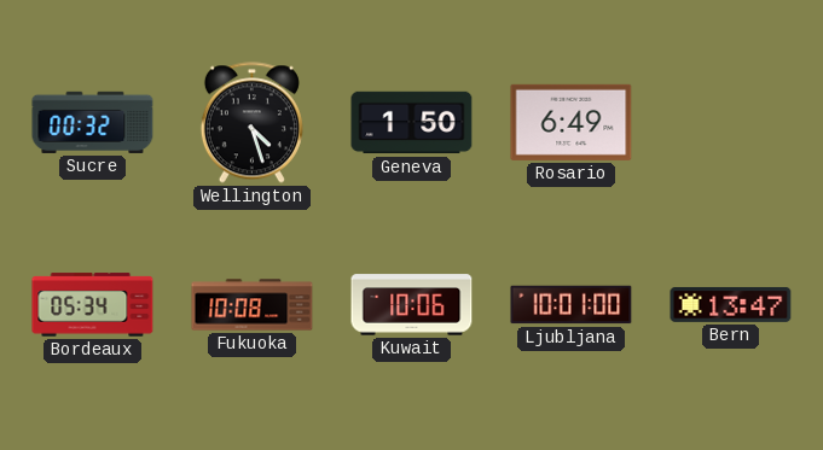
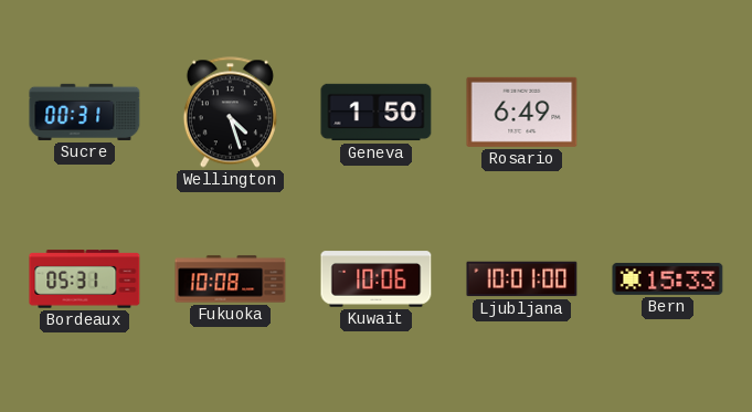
Sucre: 00:32 -> 00:31
Bordeaux: 05:34 -> 05:31
Bern: 13:47 -> 15:33
